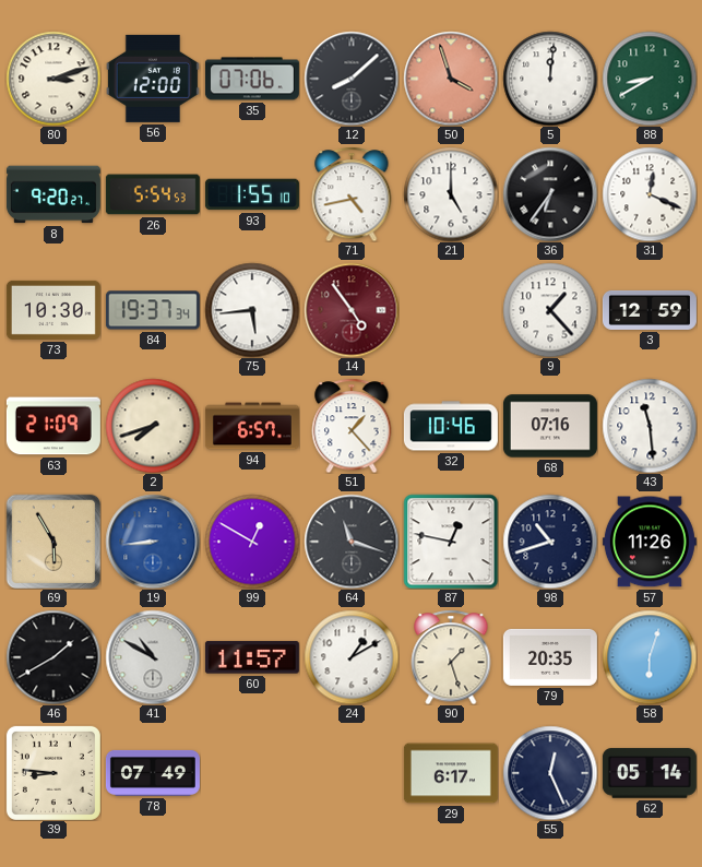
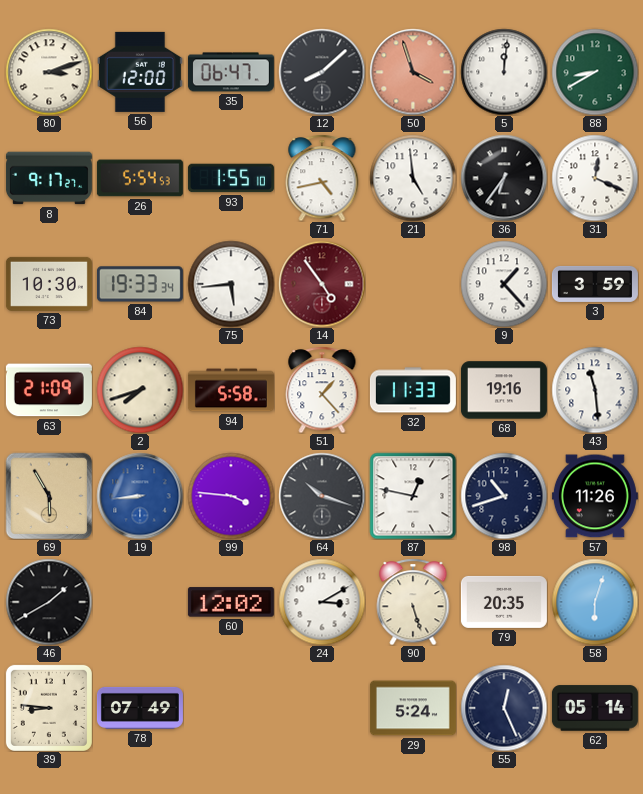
35: 07:06 -> 06:47
8: 9:20 -> 9:17
21: 5:00 -> 4:59
84: 19:37 -> 19:33
3: 12:59 -> 3:59
94: 6:57 -> 5:58
32: 10:46 -> 11:33
68: 07:16 -> 19:16
99: 12:50 -> 3:46
64: 11:18 -> 10:18
41: 10:50 -> none
60: 11:57 -> 12:02
24: 1:10 -> 3:10
90: 1:27 -> 5:27
29: 6:17 -> 5:24
